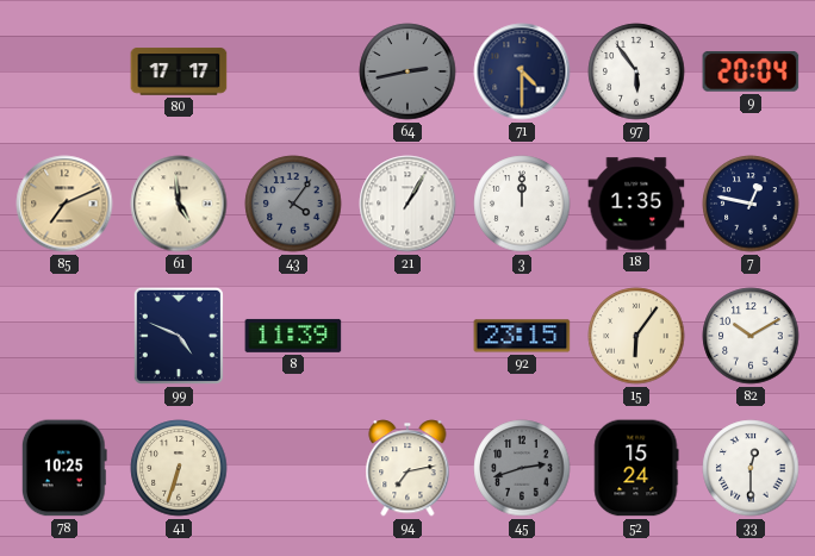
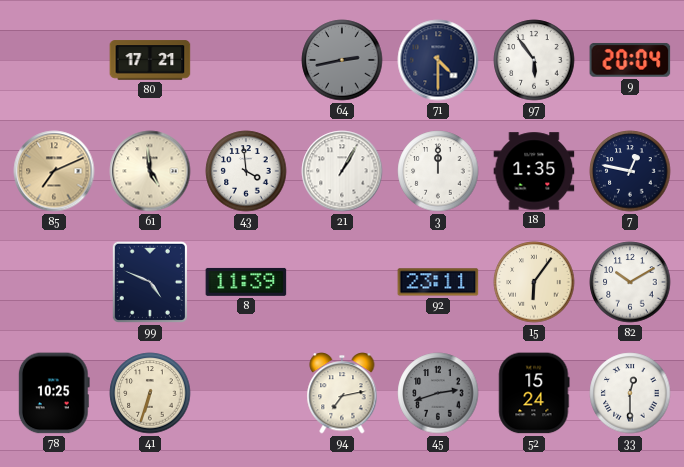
80: 17:17 -> 17:21
43: 4:06 -> 3:59
43 dial: grey -> white
92: 23:15 -> 23:11
